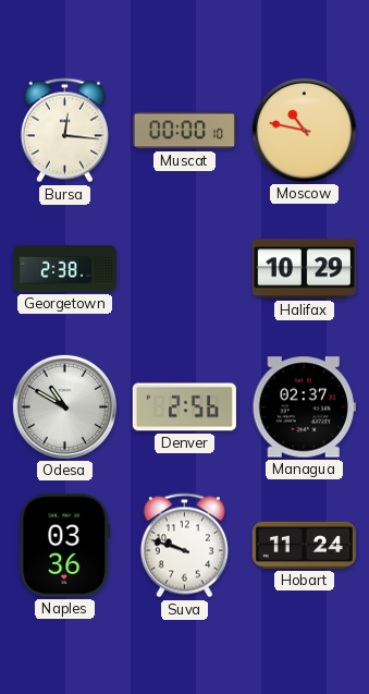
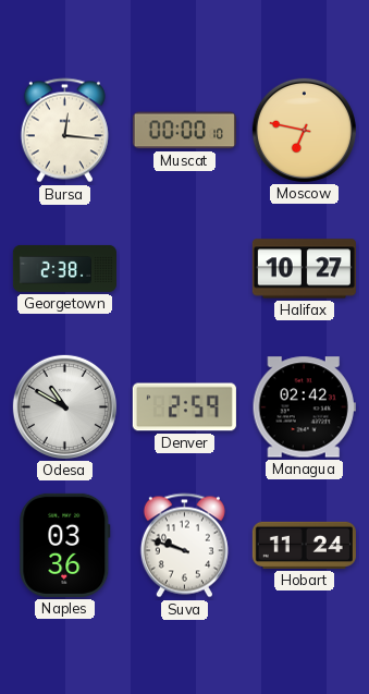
Moscow: 10:47 -> 6:47
Halifax: 10:29 -> 10:27
Denver: 2:56 -> 2:59
Managua: 02:37 -> 02:42
